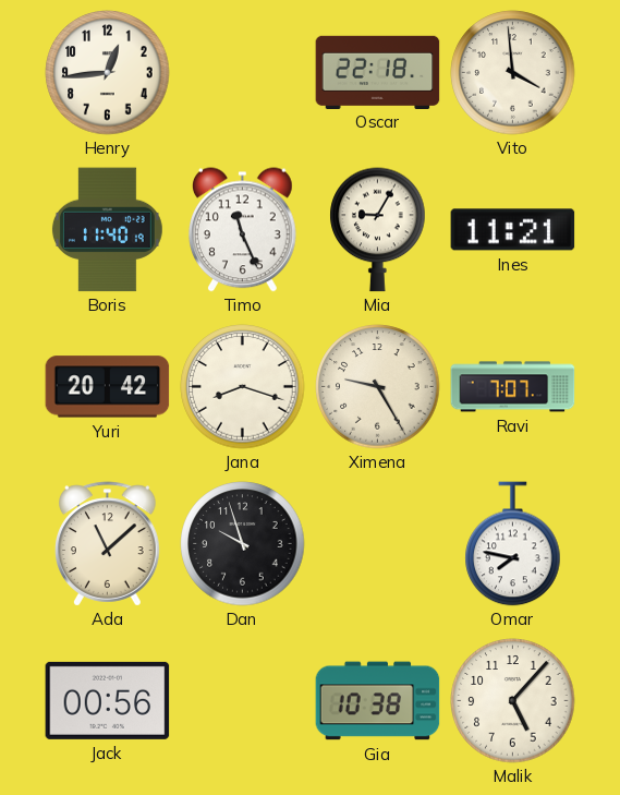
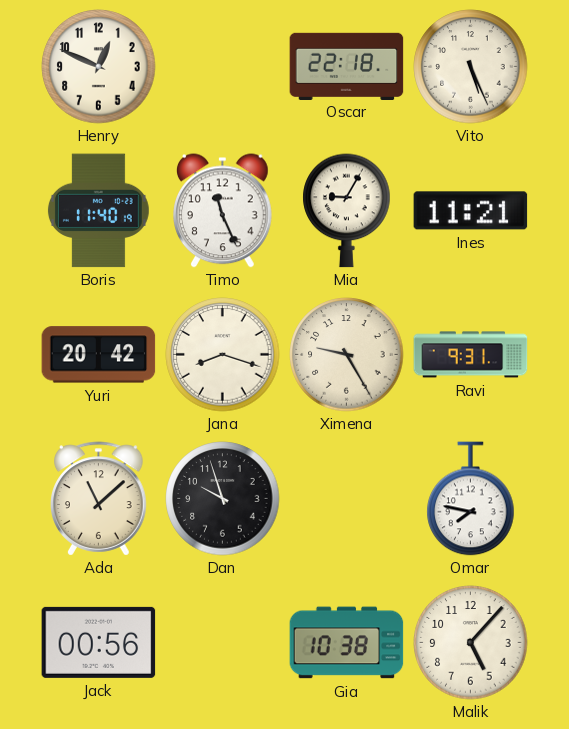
Henry: 12:44 -> 12:49
Vito: 3:59 -> 5:26
Ravi: 7:07 -> 9:31
